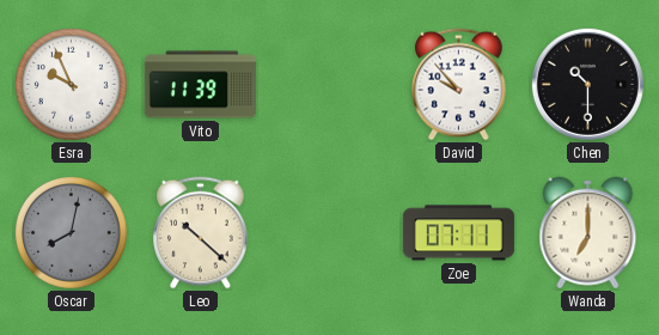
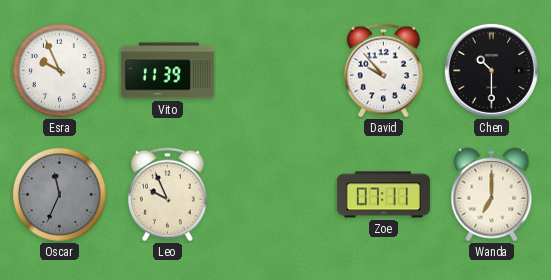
Oscar: 8:02 -> 11:34
Leo: 10:22 -> 9:56
